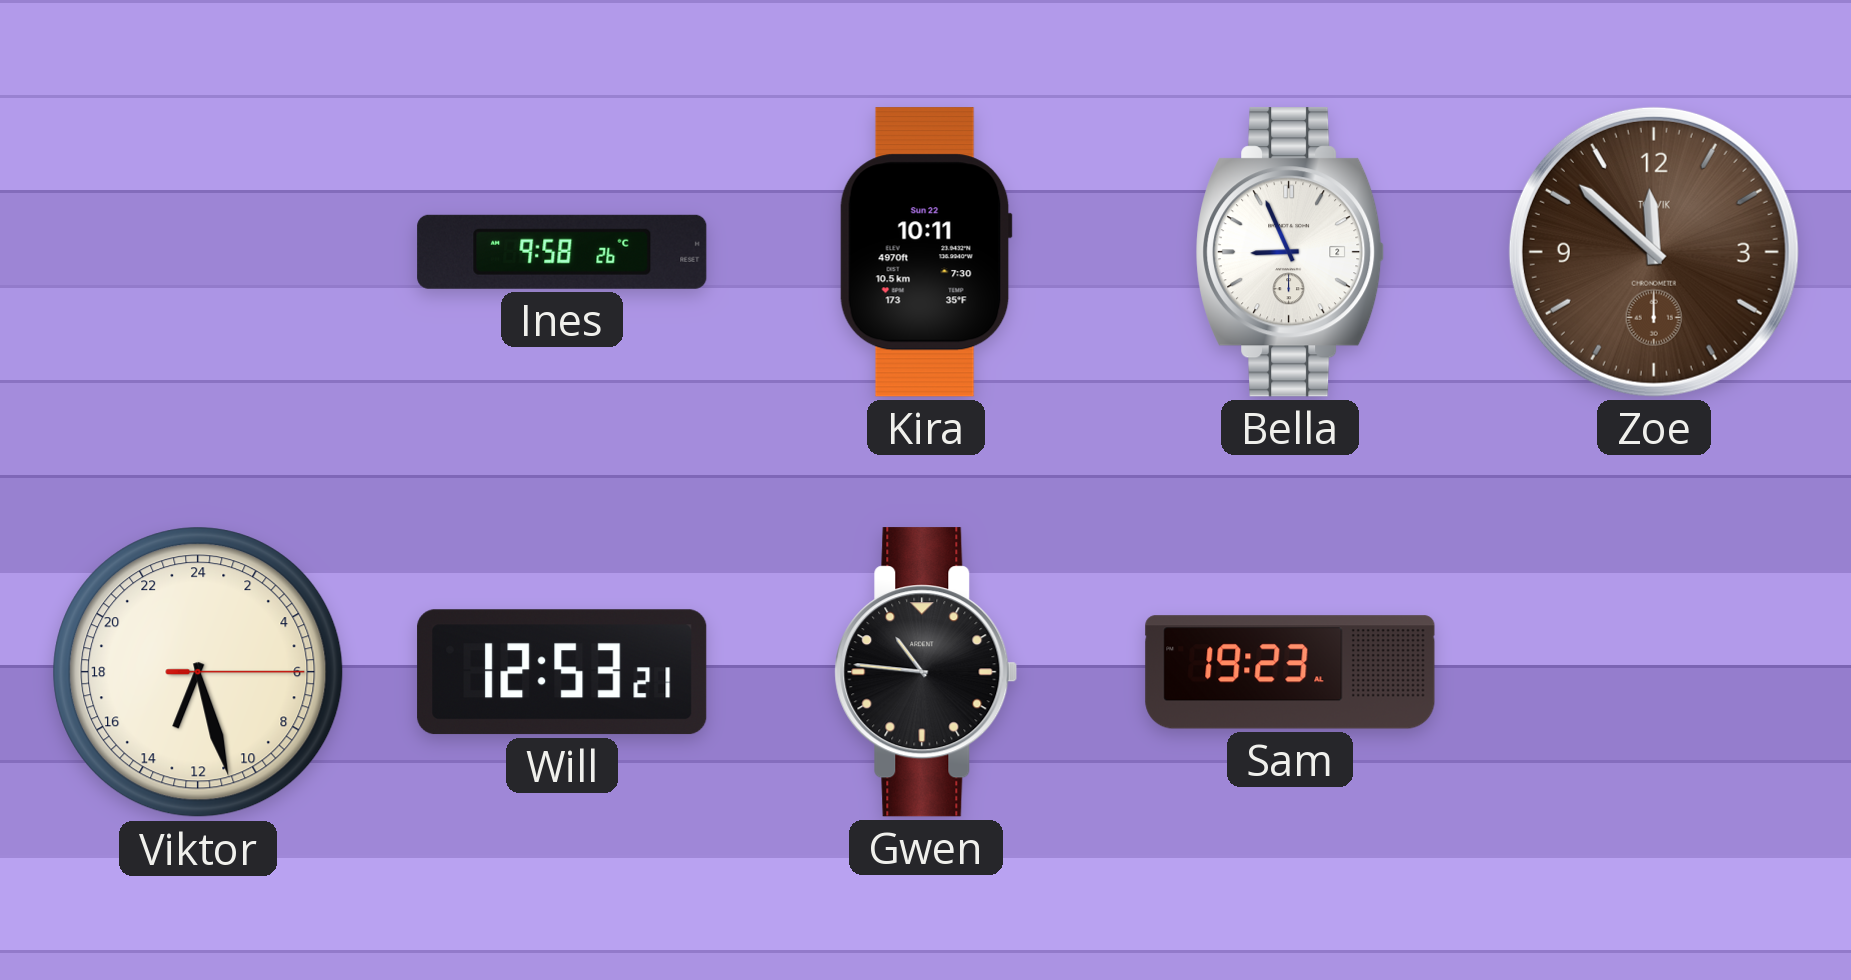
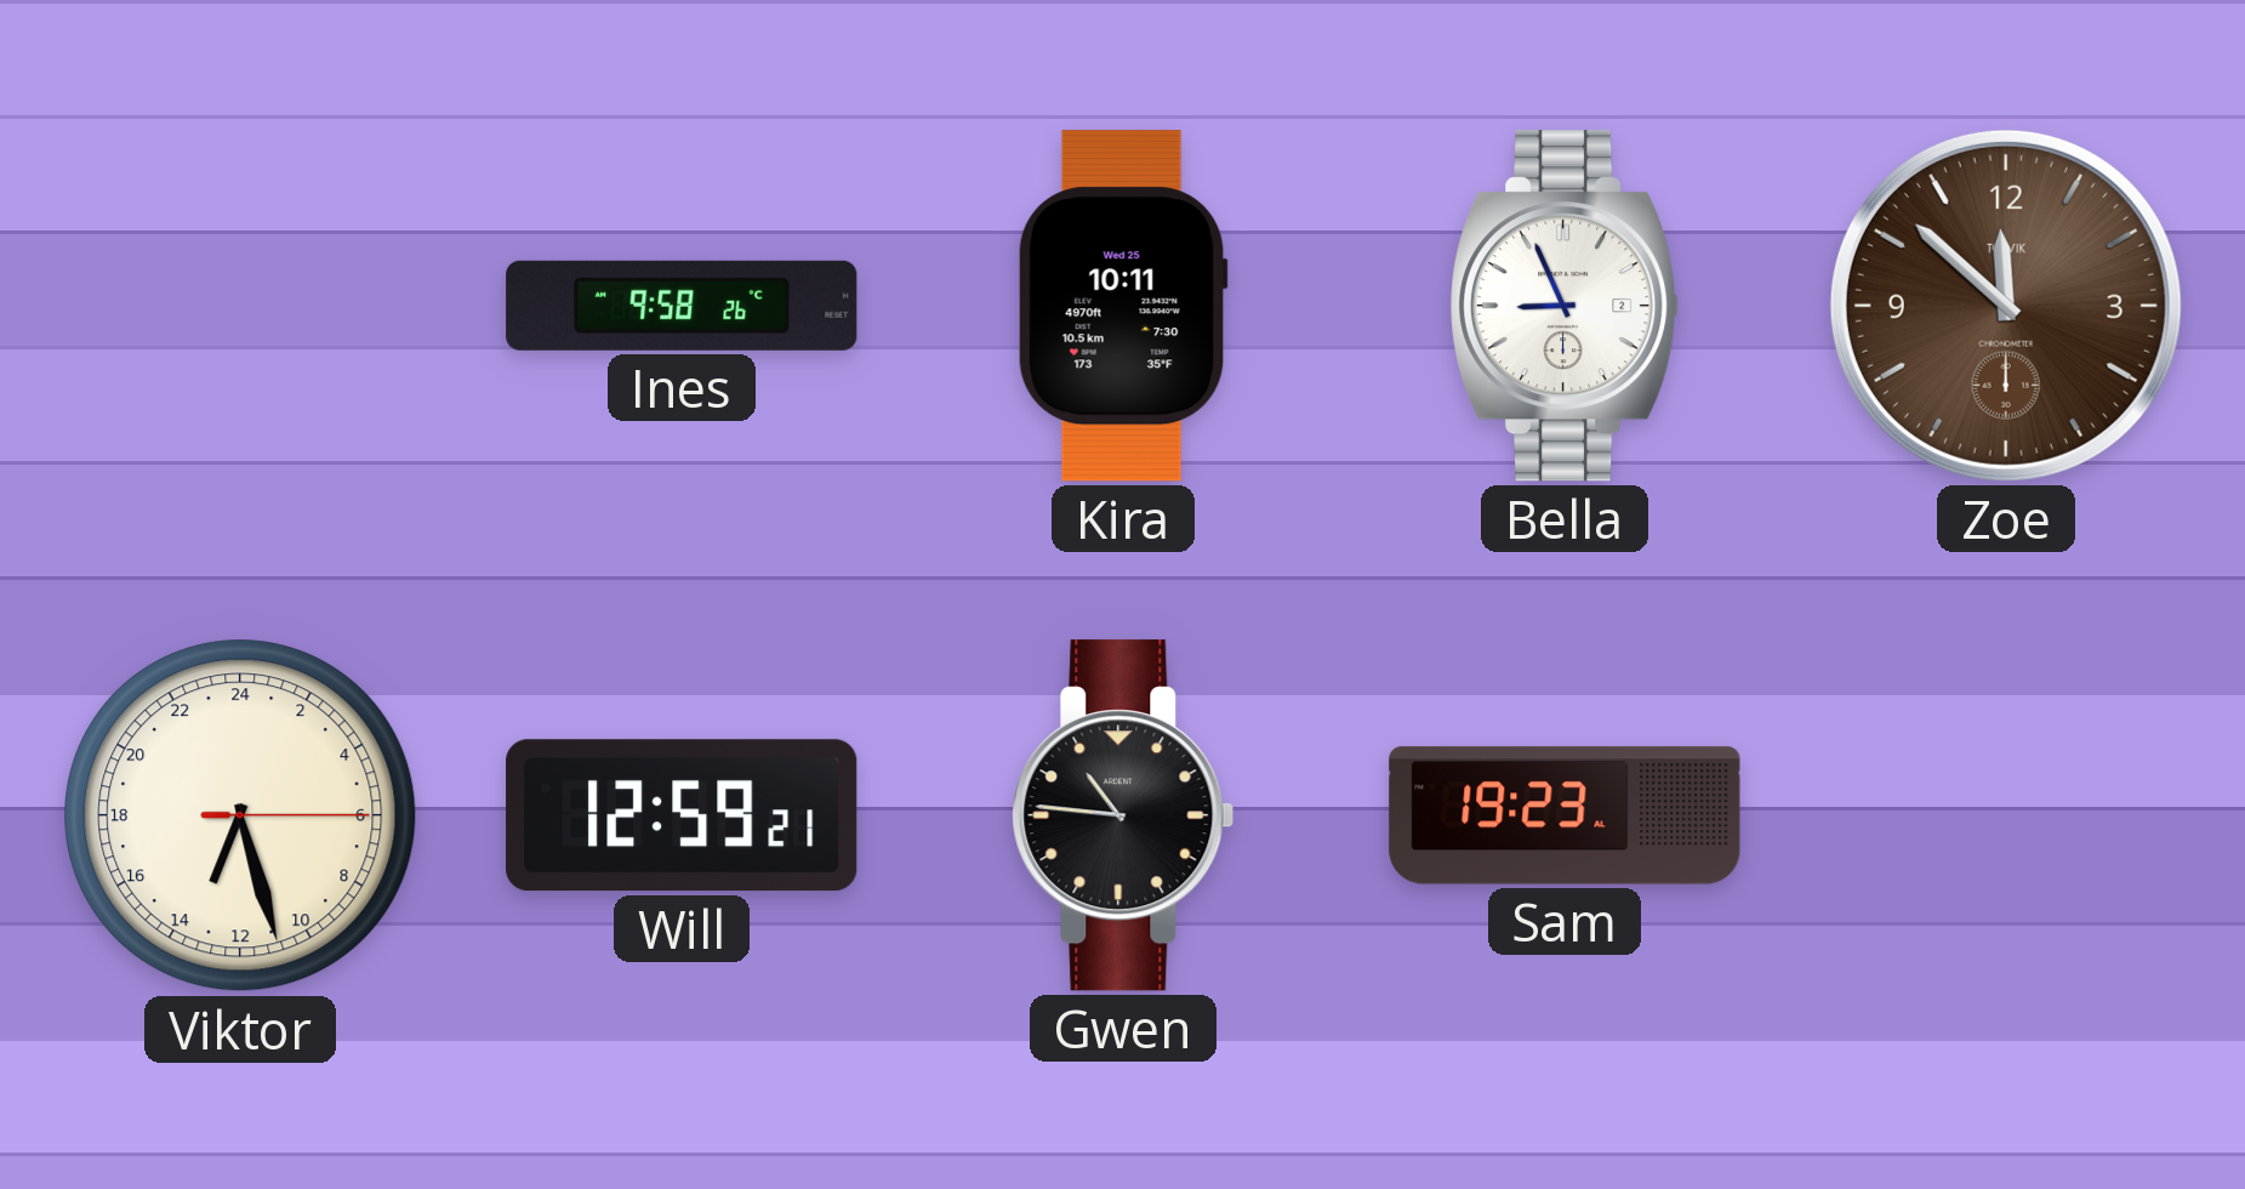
Kira date: Sun 22 -> Wed 25
Will: 12:53 -> 12:59
